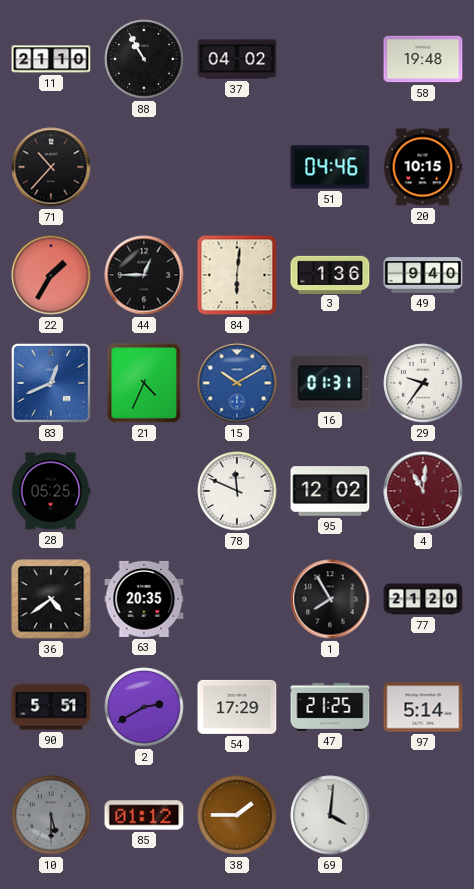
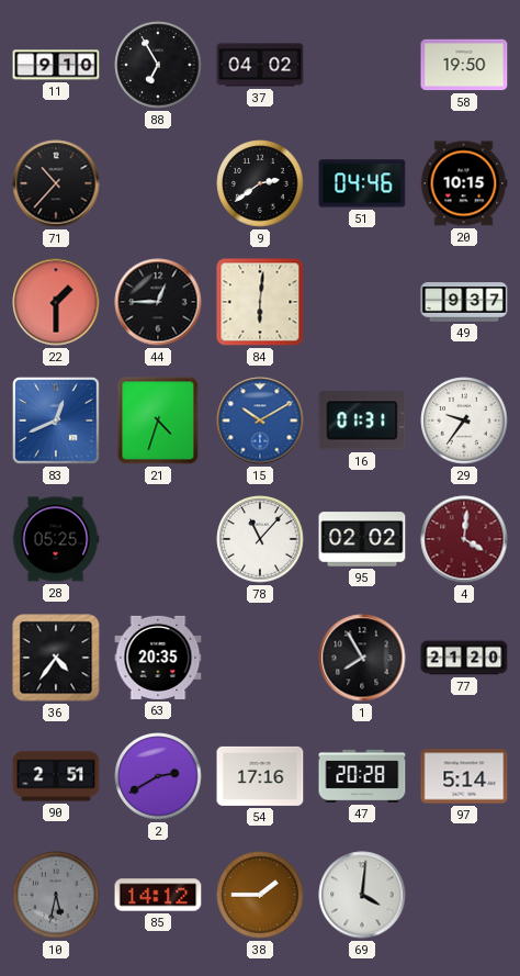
11: 21:10 -> 9:10
88: 10:55 -> 6:55
58: 19:48 -> 19:50
9: none -> 2:39
22: 1:35 -> 1:30
3: 1:36 -> none
49: 9:40 -> 9:37
21: 4:34 -> 4:33
78: 11:49 -> 11:07
95: 12:02 -> 02:02
4: 11:01 -> 4:01
36: 4:39 -> 4:36
90: 5:51 -> 2:51
54: 17:29 -> 17:16
47: 21:25 -> 20:28
10: 5:30 -> 5:32
85: 01:12 -> 14:12
